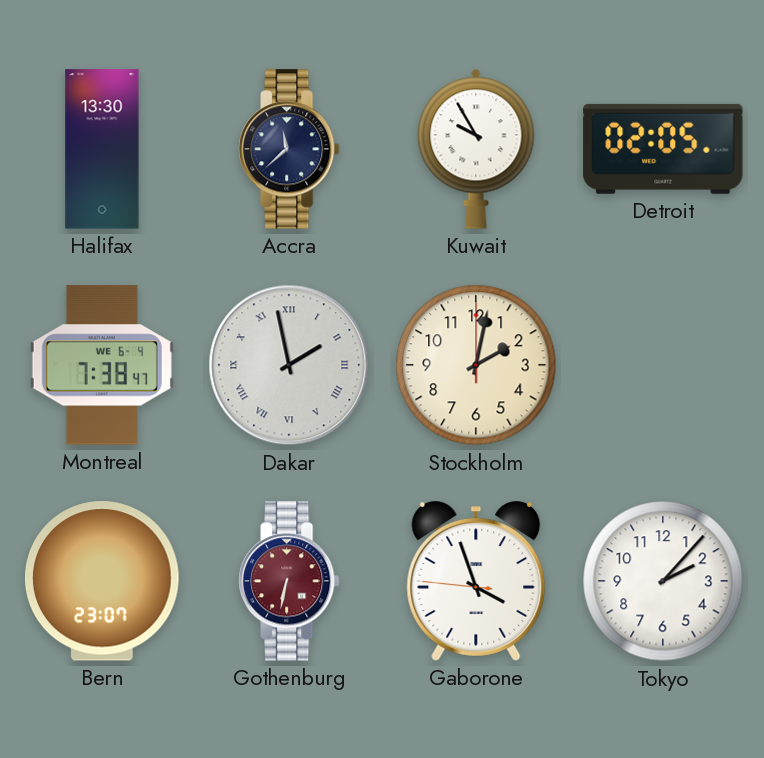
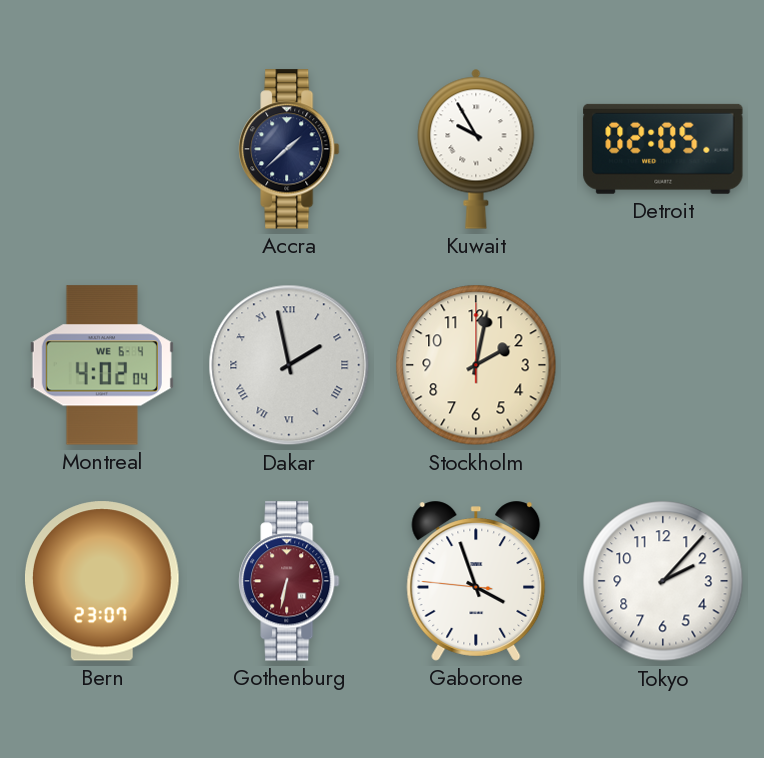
Halifax: 13:30 -> none
Accra: 11:38 -> 1:38
Montreal: 7:38 -> 4:02
